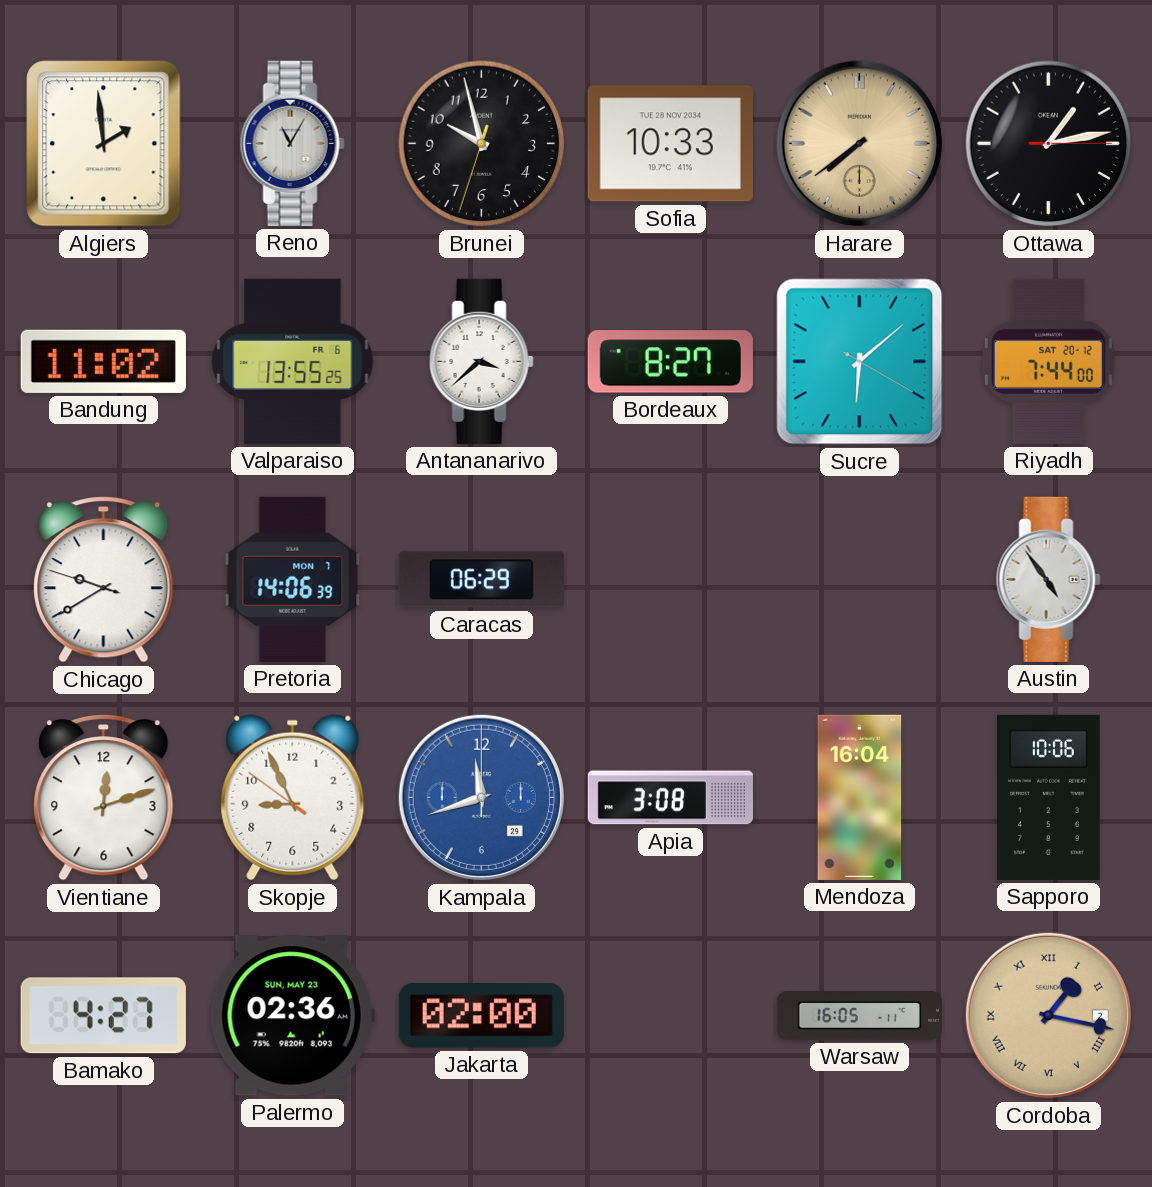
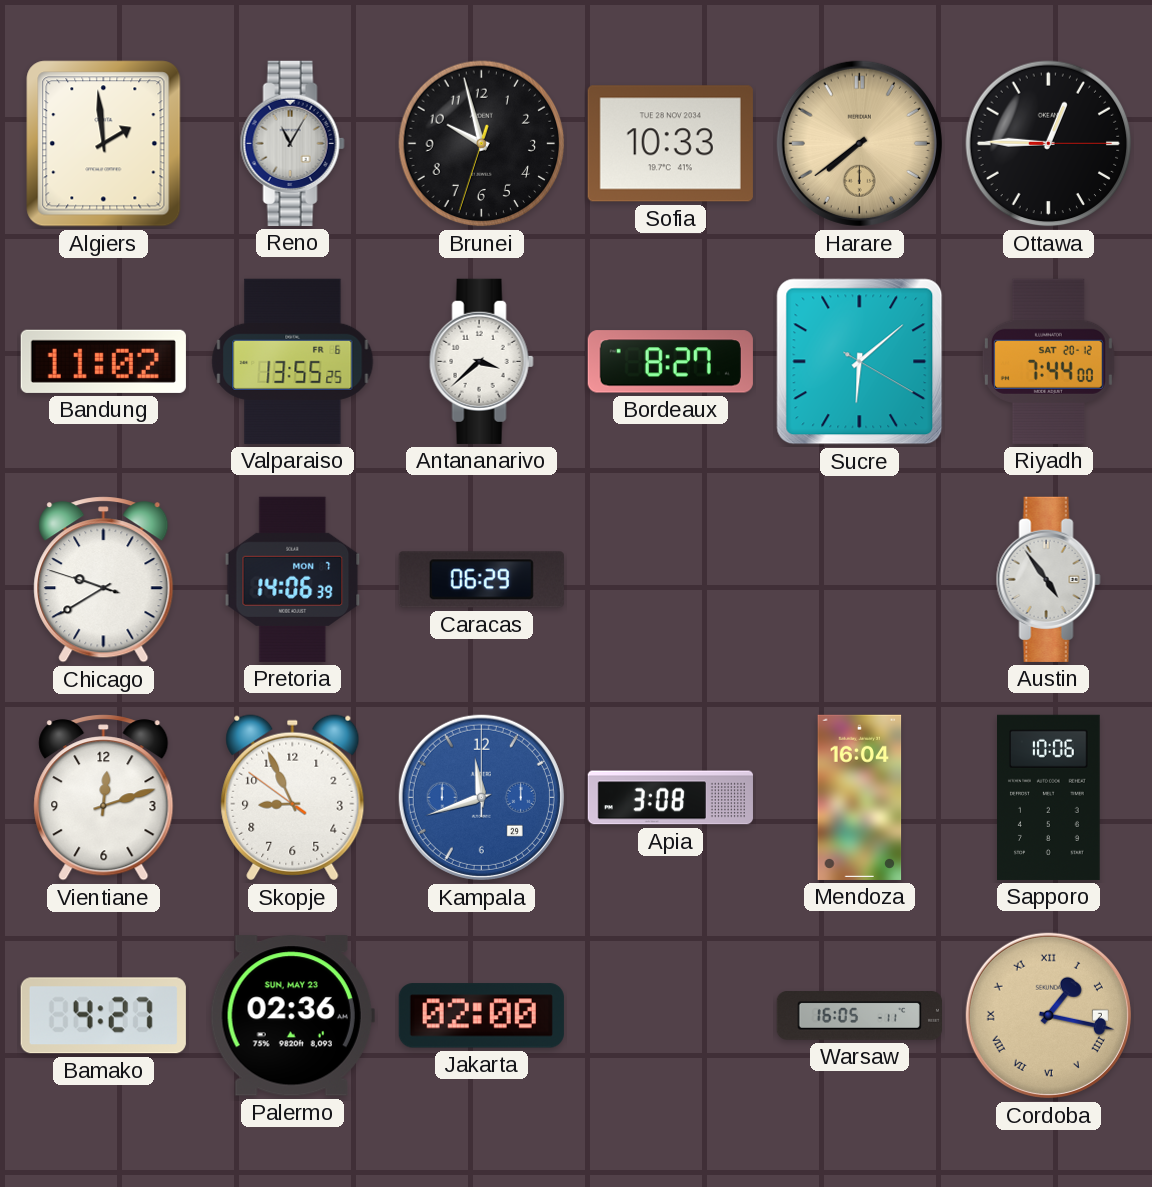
Ottawa: 1:13 -> 12:45
